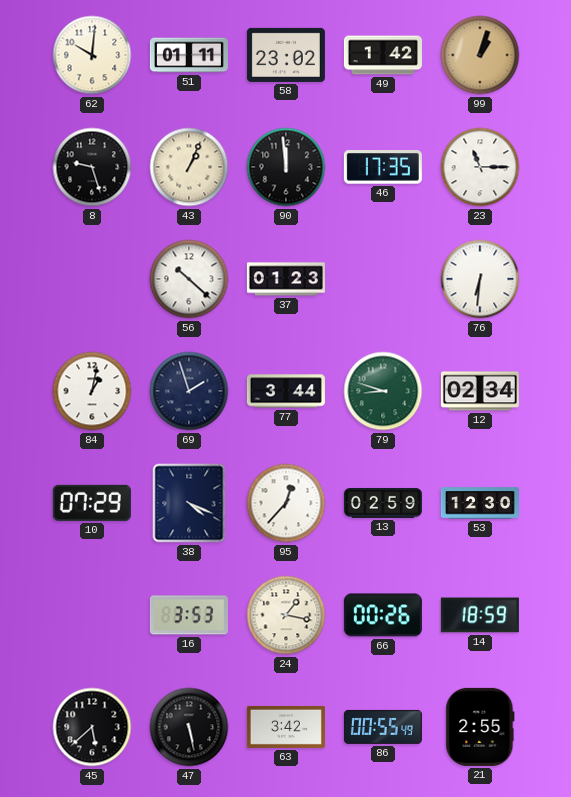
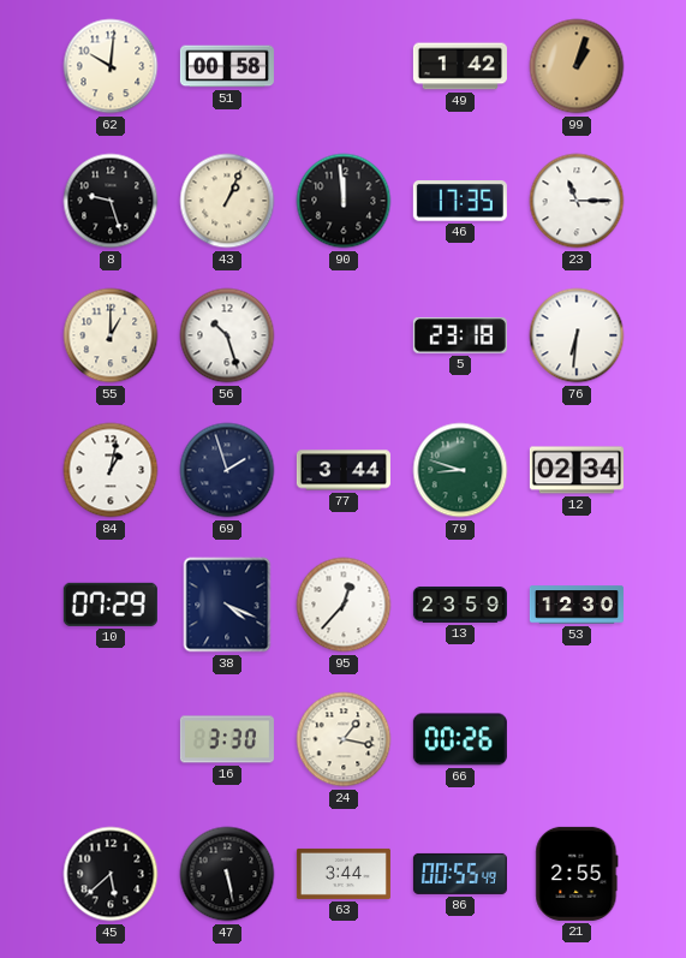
51: 01:11 -> 00:58
58: 23:02 -> none
55: none -> 1:00
56: 10:22 -> 10:27
37: 01:23 -> none
5: none -> 23:18
13: 02:59 -> 23:59
16: 3:53 -> 3:30
14: 18:59 -> none
63: 3:42 -> 3:44
